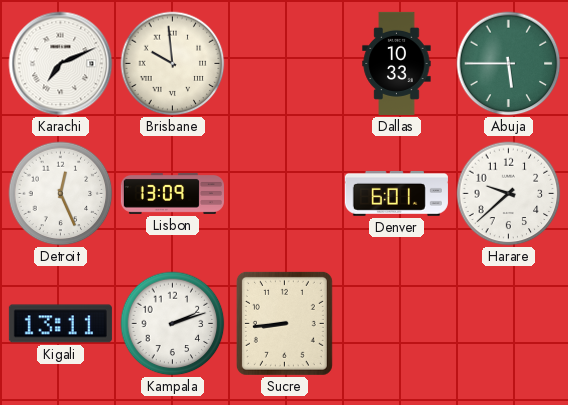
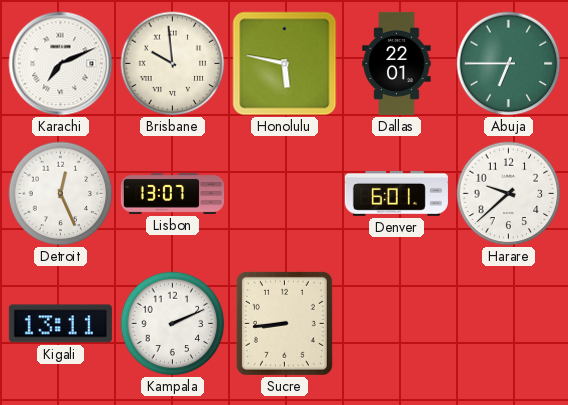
Honolulu: none -> 5:47
Dallas: 10:33 -> 22:01
Abuja: 5:45 -> 6:45
Lisbon: 13:09 -> 13:07
Kampala: 2:12 -> 2:11
